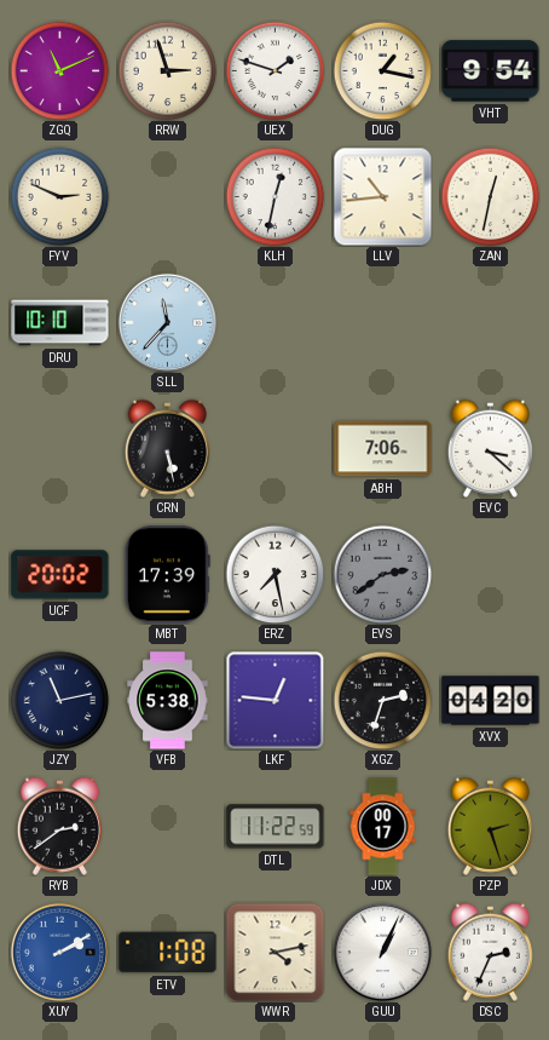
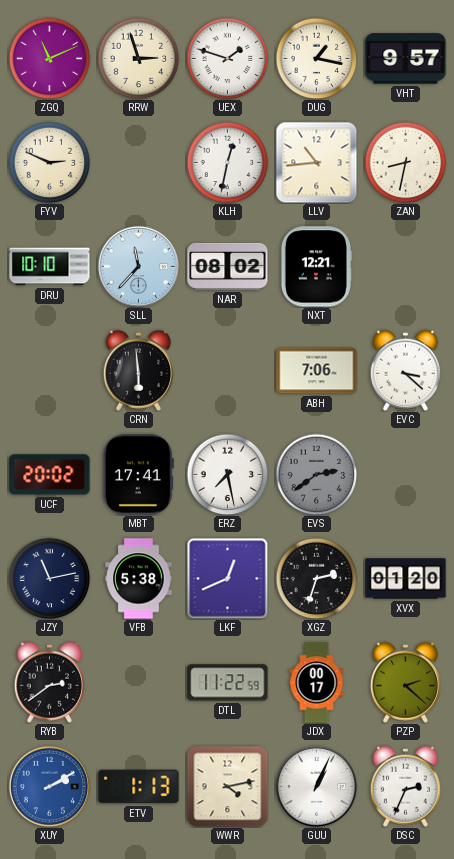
VHT: 9:54 -> 9:57
ZAN: 12:32 -> 8:32
NAR: none -> 08:02
NXT: none -> 12:21
CRN: 5:28 -> 5:59
MBT: 17:39 -> 17:41
LKF: 12:46 -> 12:41
XVX: 04:20 -> 01:20
PZP: 2:27 -> 2:22
ETV: 1:08 -> 1:13
